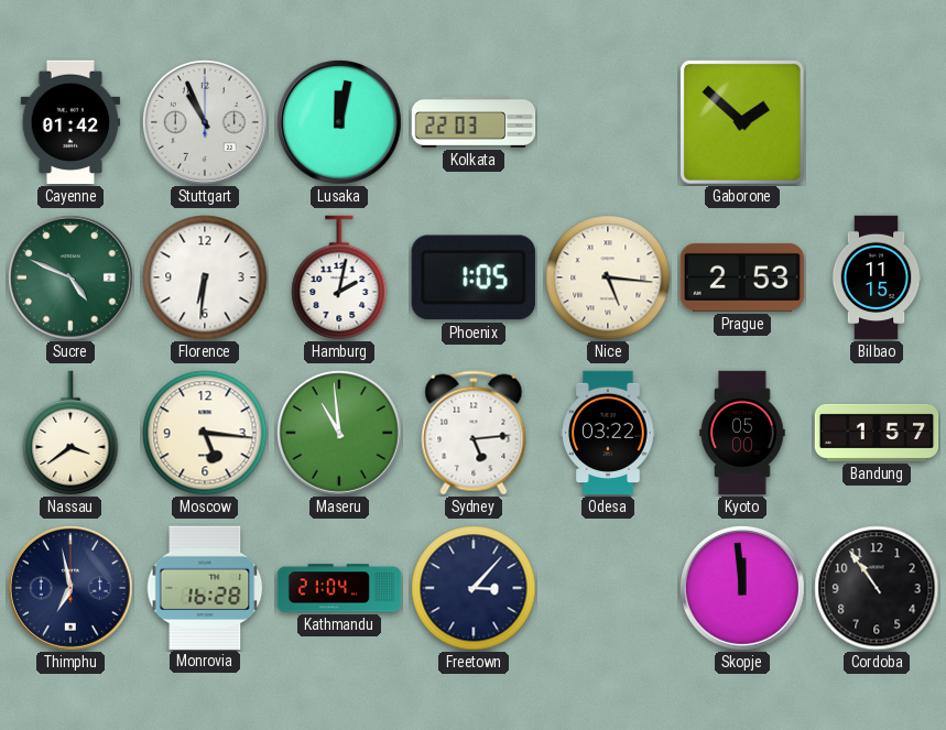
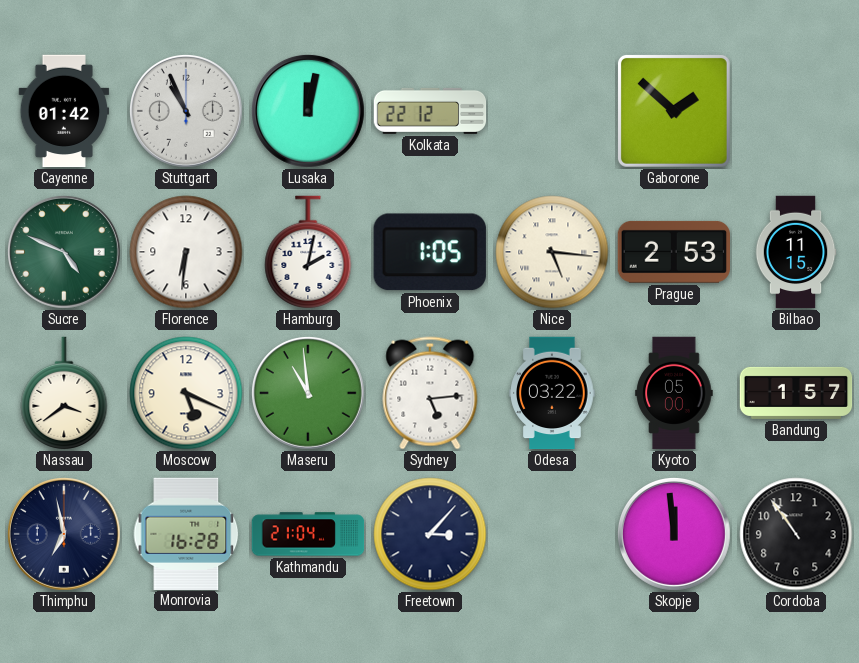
Kolkata: 22:03 -> 22:12
Moscow: 5:16 -> 5:19
